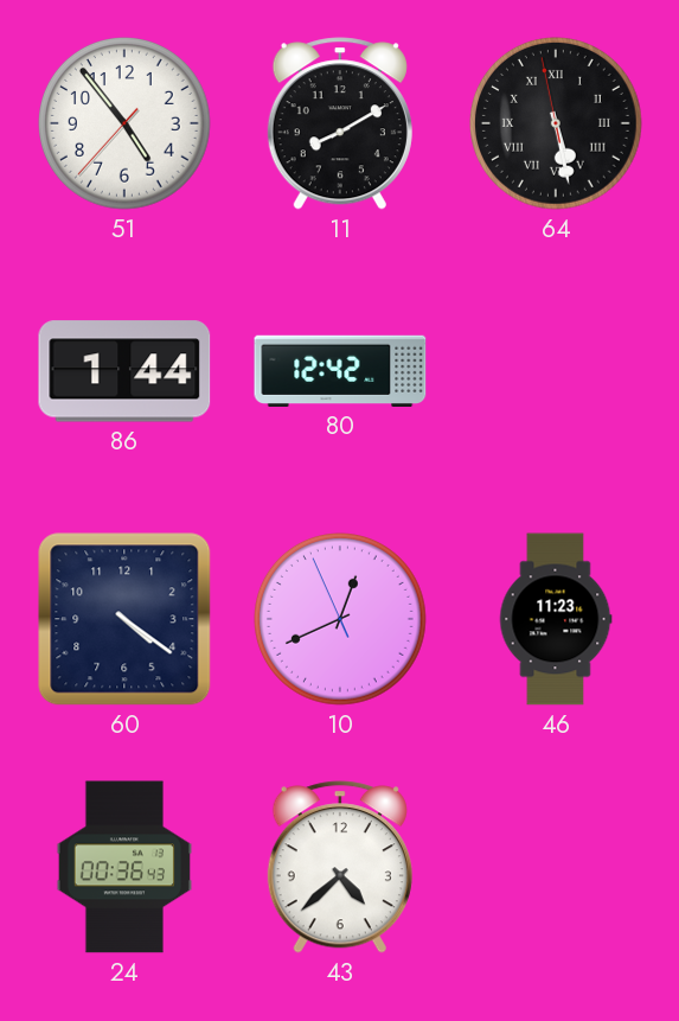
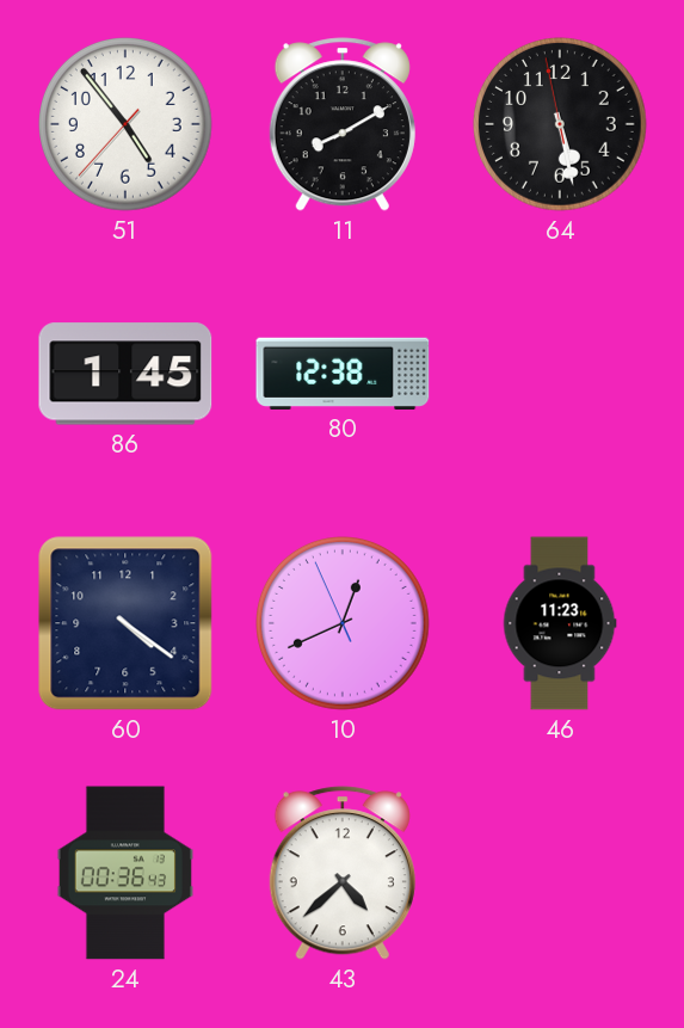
64 numerals: Roman -> Arabic
86: 1:44 -> 1:45
80: 12:42 -> 12:38
